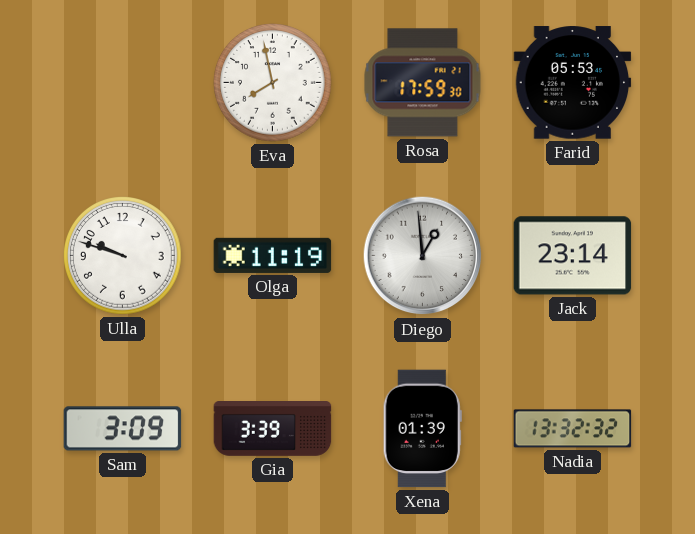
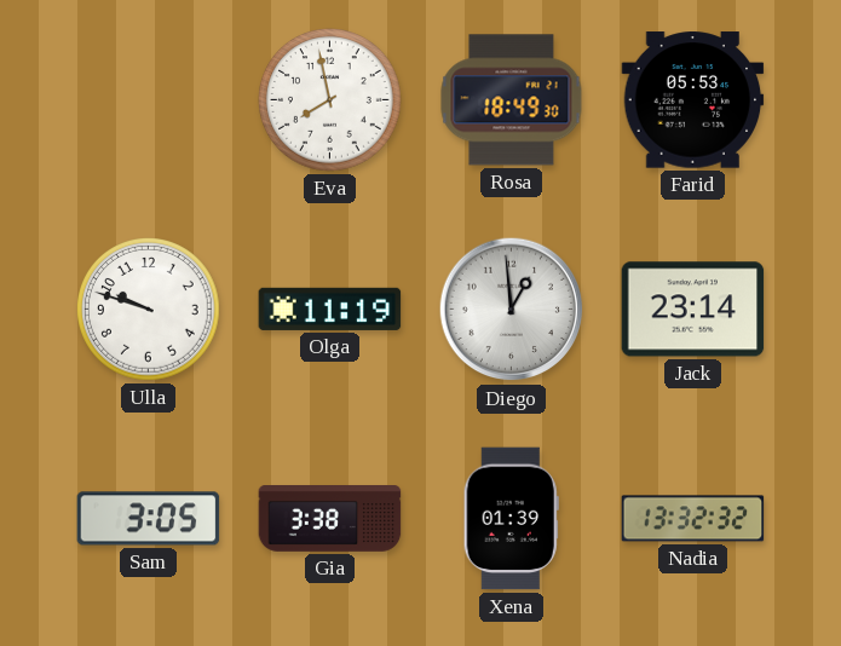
Rosa: 17:59 -> 18:49
Sam: 3:09 -> 3:05
Gia: 3:39 -> 3:38
